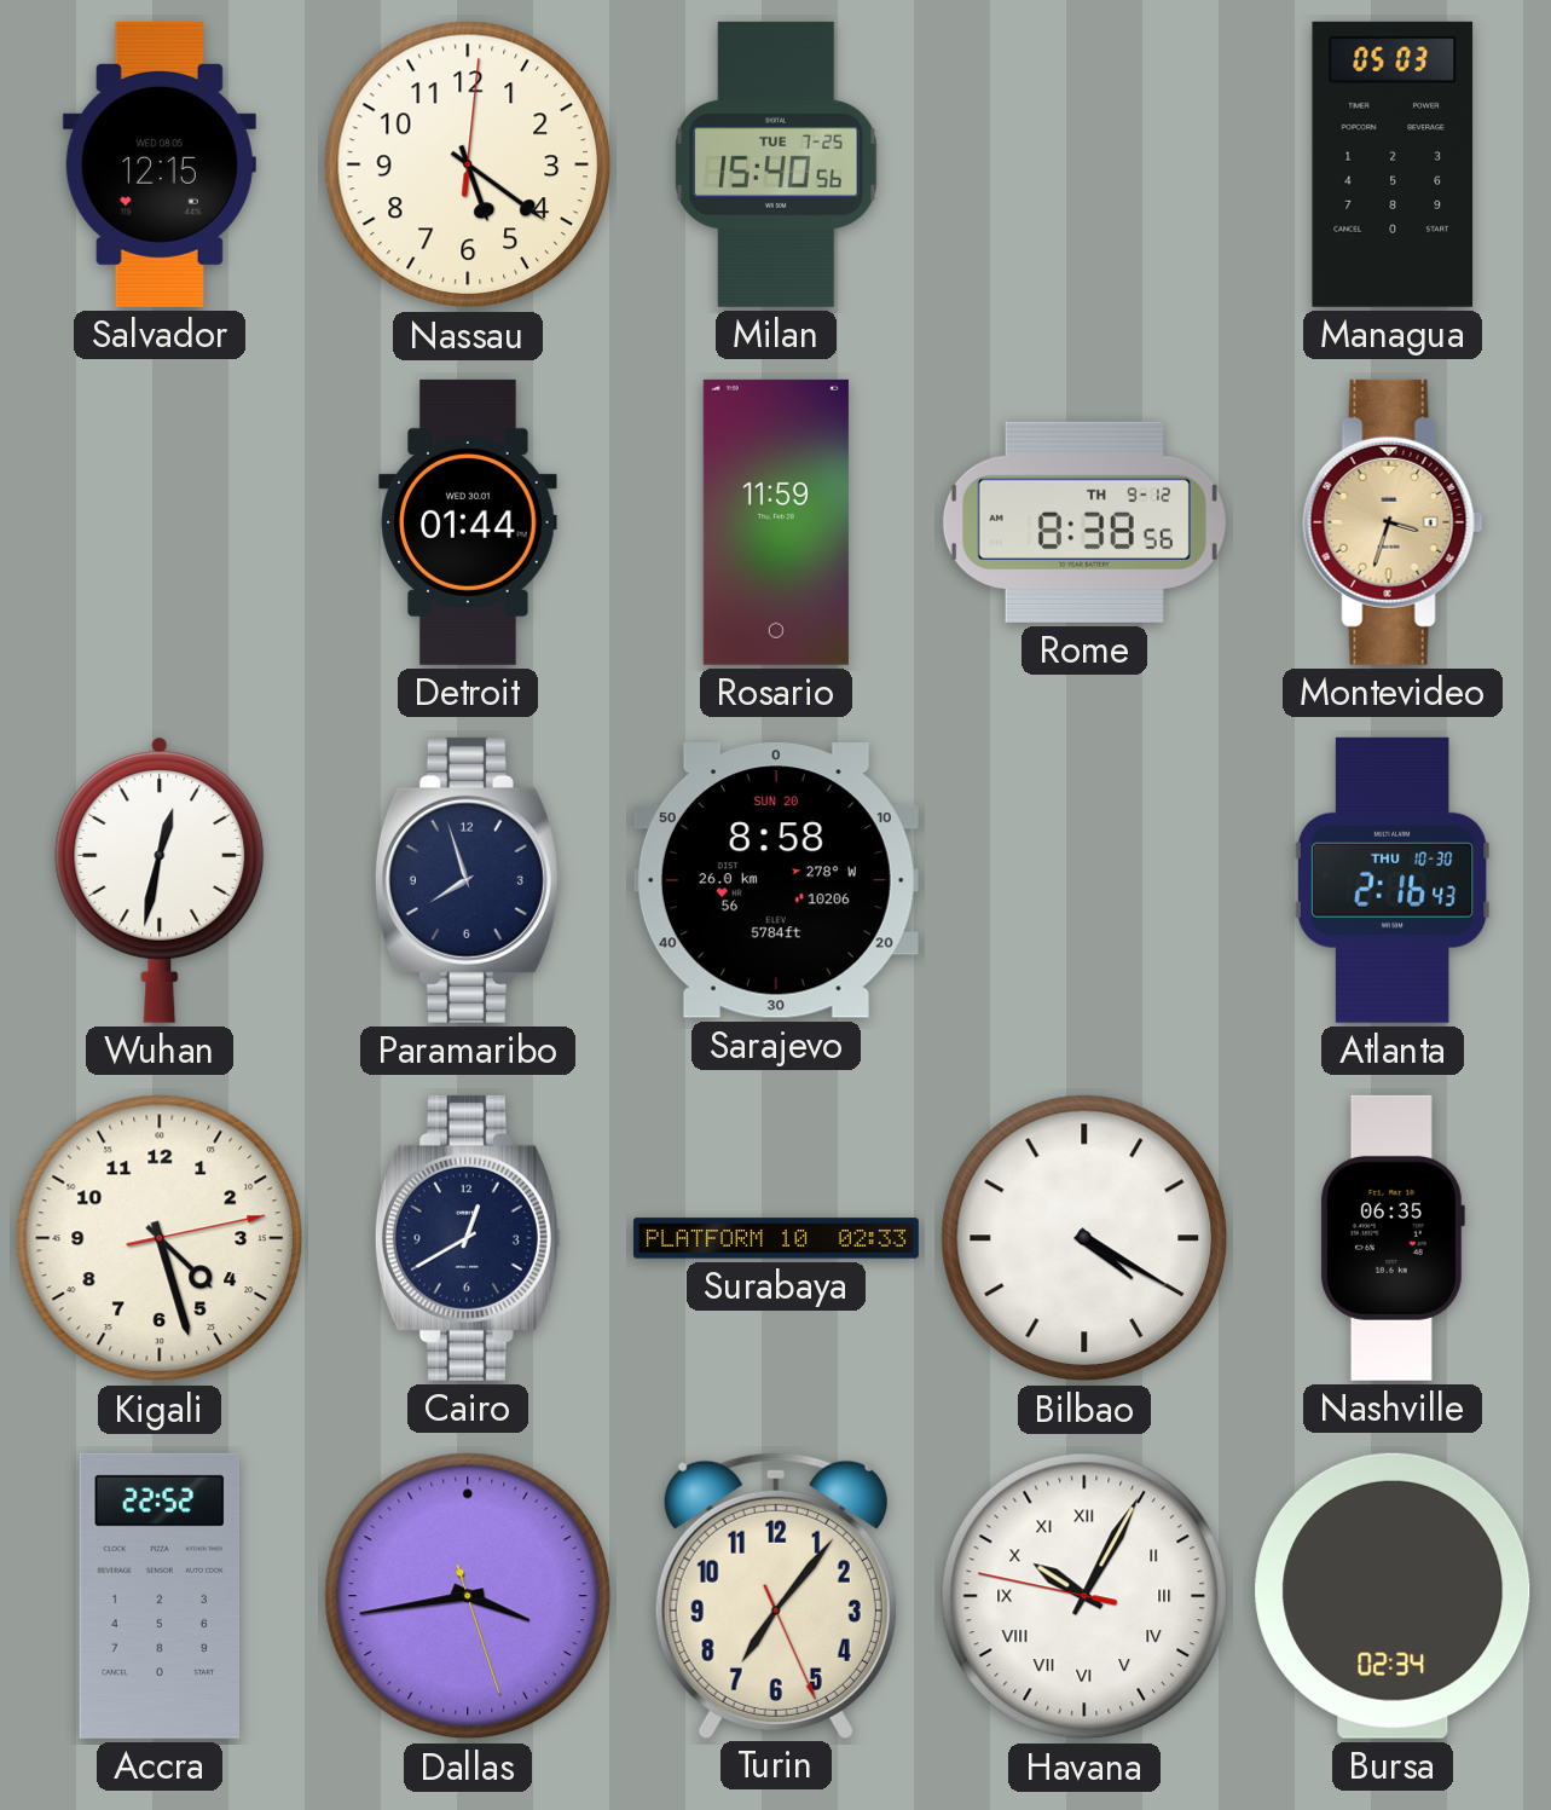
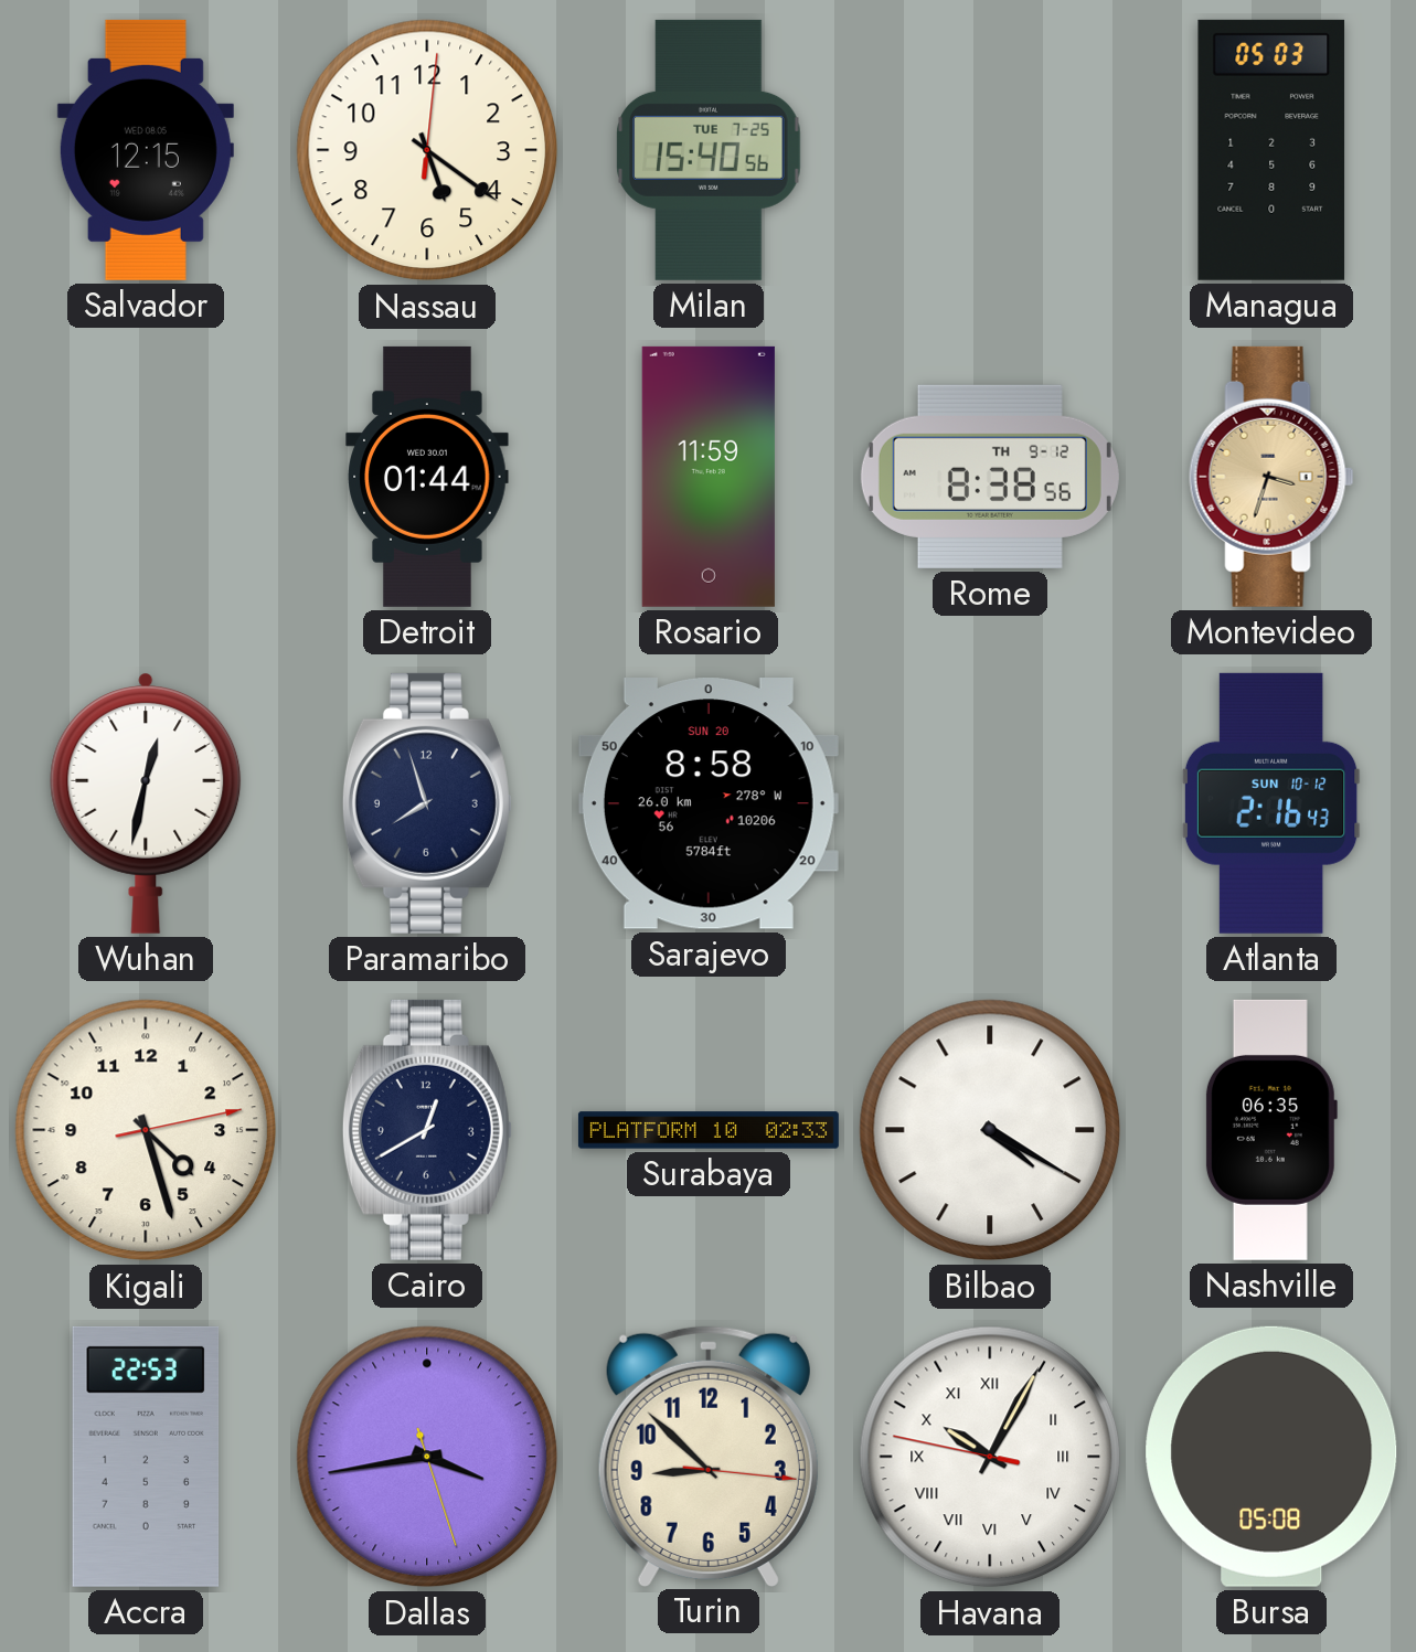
Atlanta date: THU 10-30 -> SUN 10-12
Accra: 22:52 -> 22:53
Turin: 7:06 -> 8:52
Bursa: 02:34 -> 05:08
